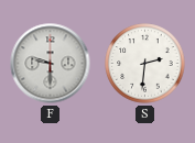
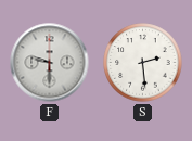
S: 2:31 -> 2:29
